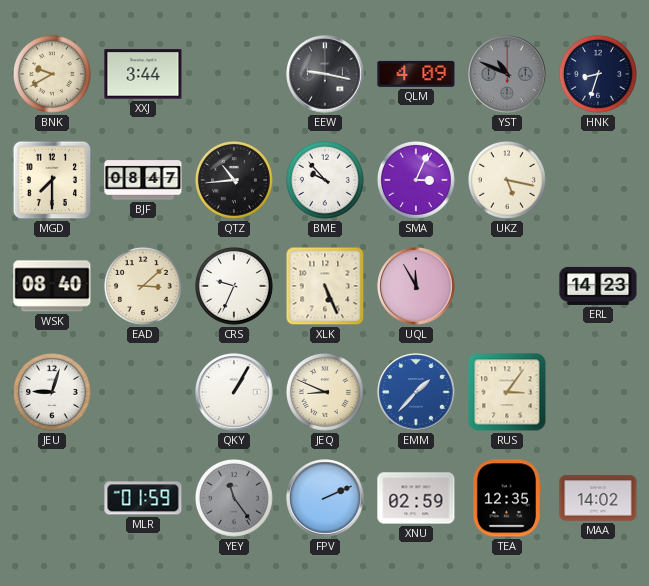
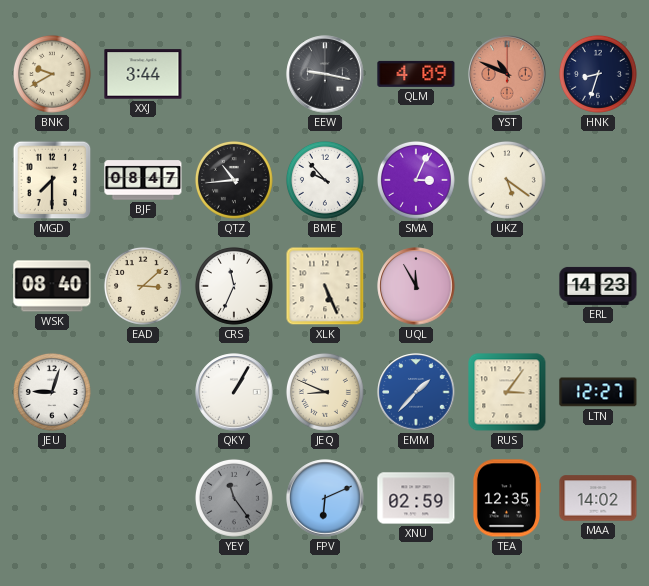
YST dial: grey -> salmon
UKZ: 5:17 -> 5:21
CRS: 9:34 -> 11:34
LTN: none -> 12:27
MLR: 01:59 -> none
FPV: 2:11 -> 6:11
